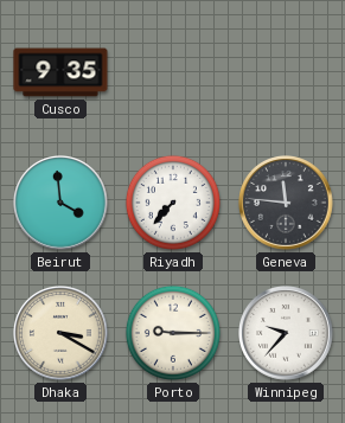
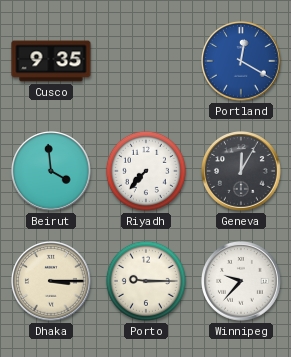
Portland: none -> 12:20
Geneva: 11:46 -> 12:05
Dhaka: 3:20 -> 3:15
